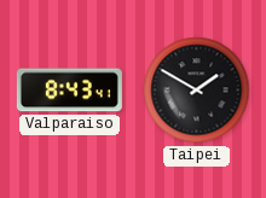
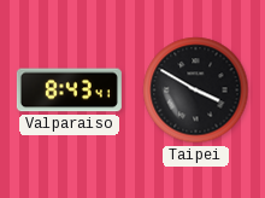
Taipei: 1:50 -> 3:50
